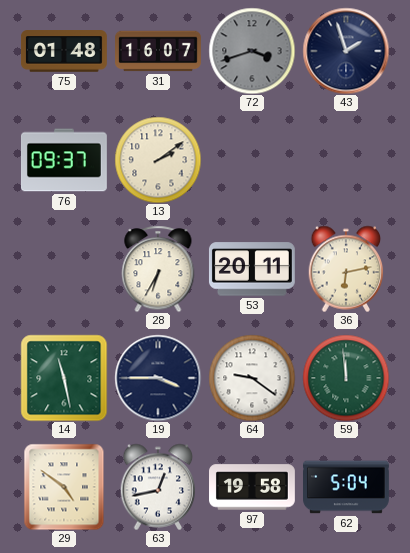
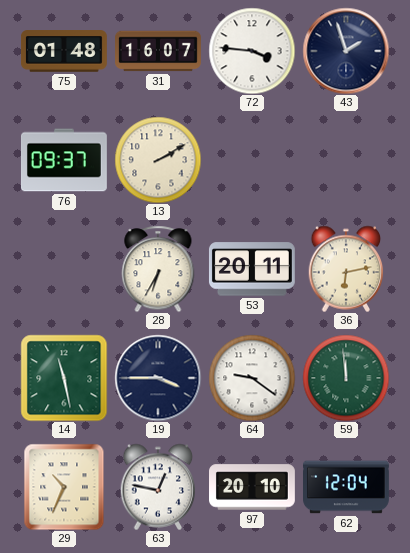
72: 3:42 -> 3:46
72 dial: grey -> white
13: 2:09 -> 2:10
29: 4:51 -> 10:34
63: 12:43 -> 12:47
97: 19:58 -> 20:10
62: 5:04 -> 12:04
